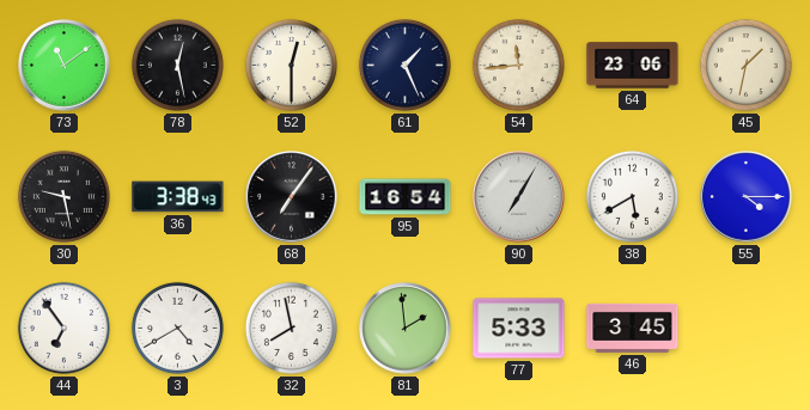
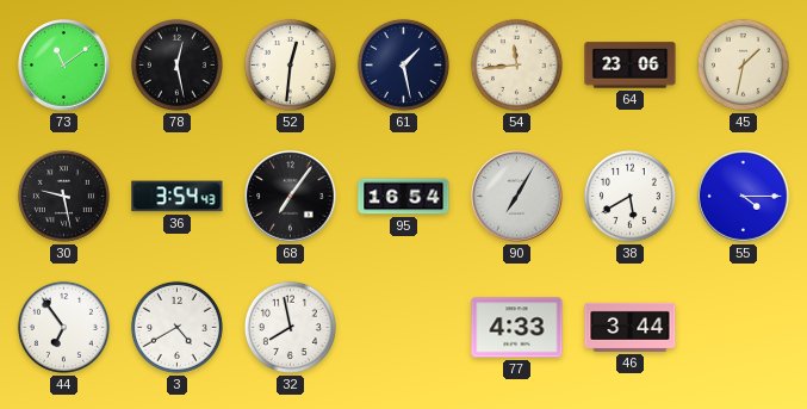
52: 12:30 -> 12:31
61: 1:26 -> 1:28
36: 3:38 -> 3:54
81: 1:59 -> none
77: 5:33 -> 4:33
46: 3:45 -> 3:44
